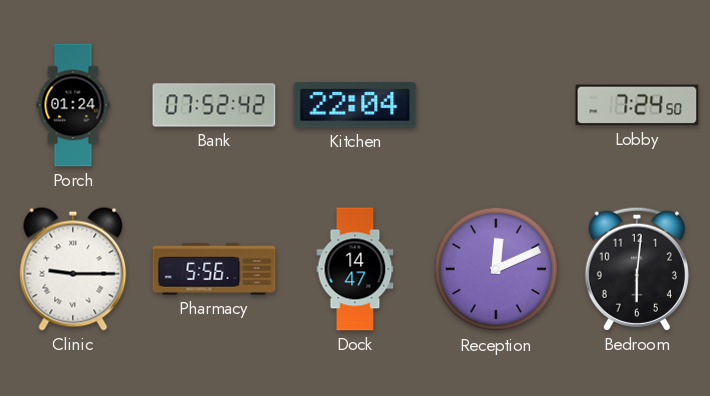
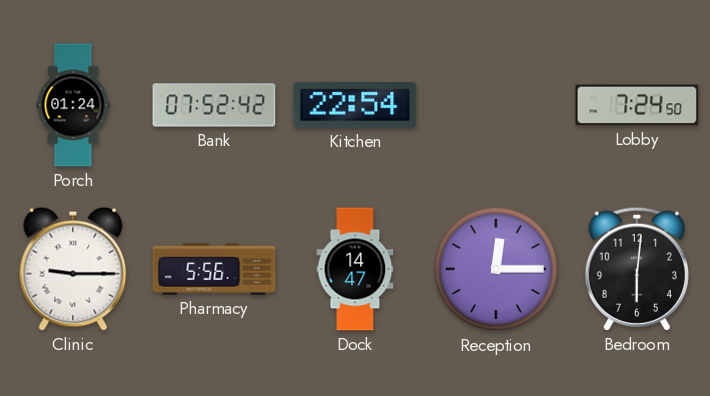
Kitchen: 22:04 -> 22:54
Reception: 12:11 -> 12:15
